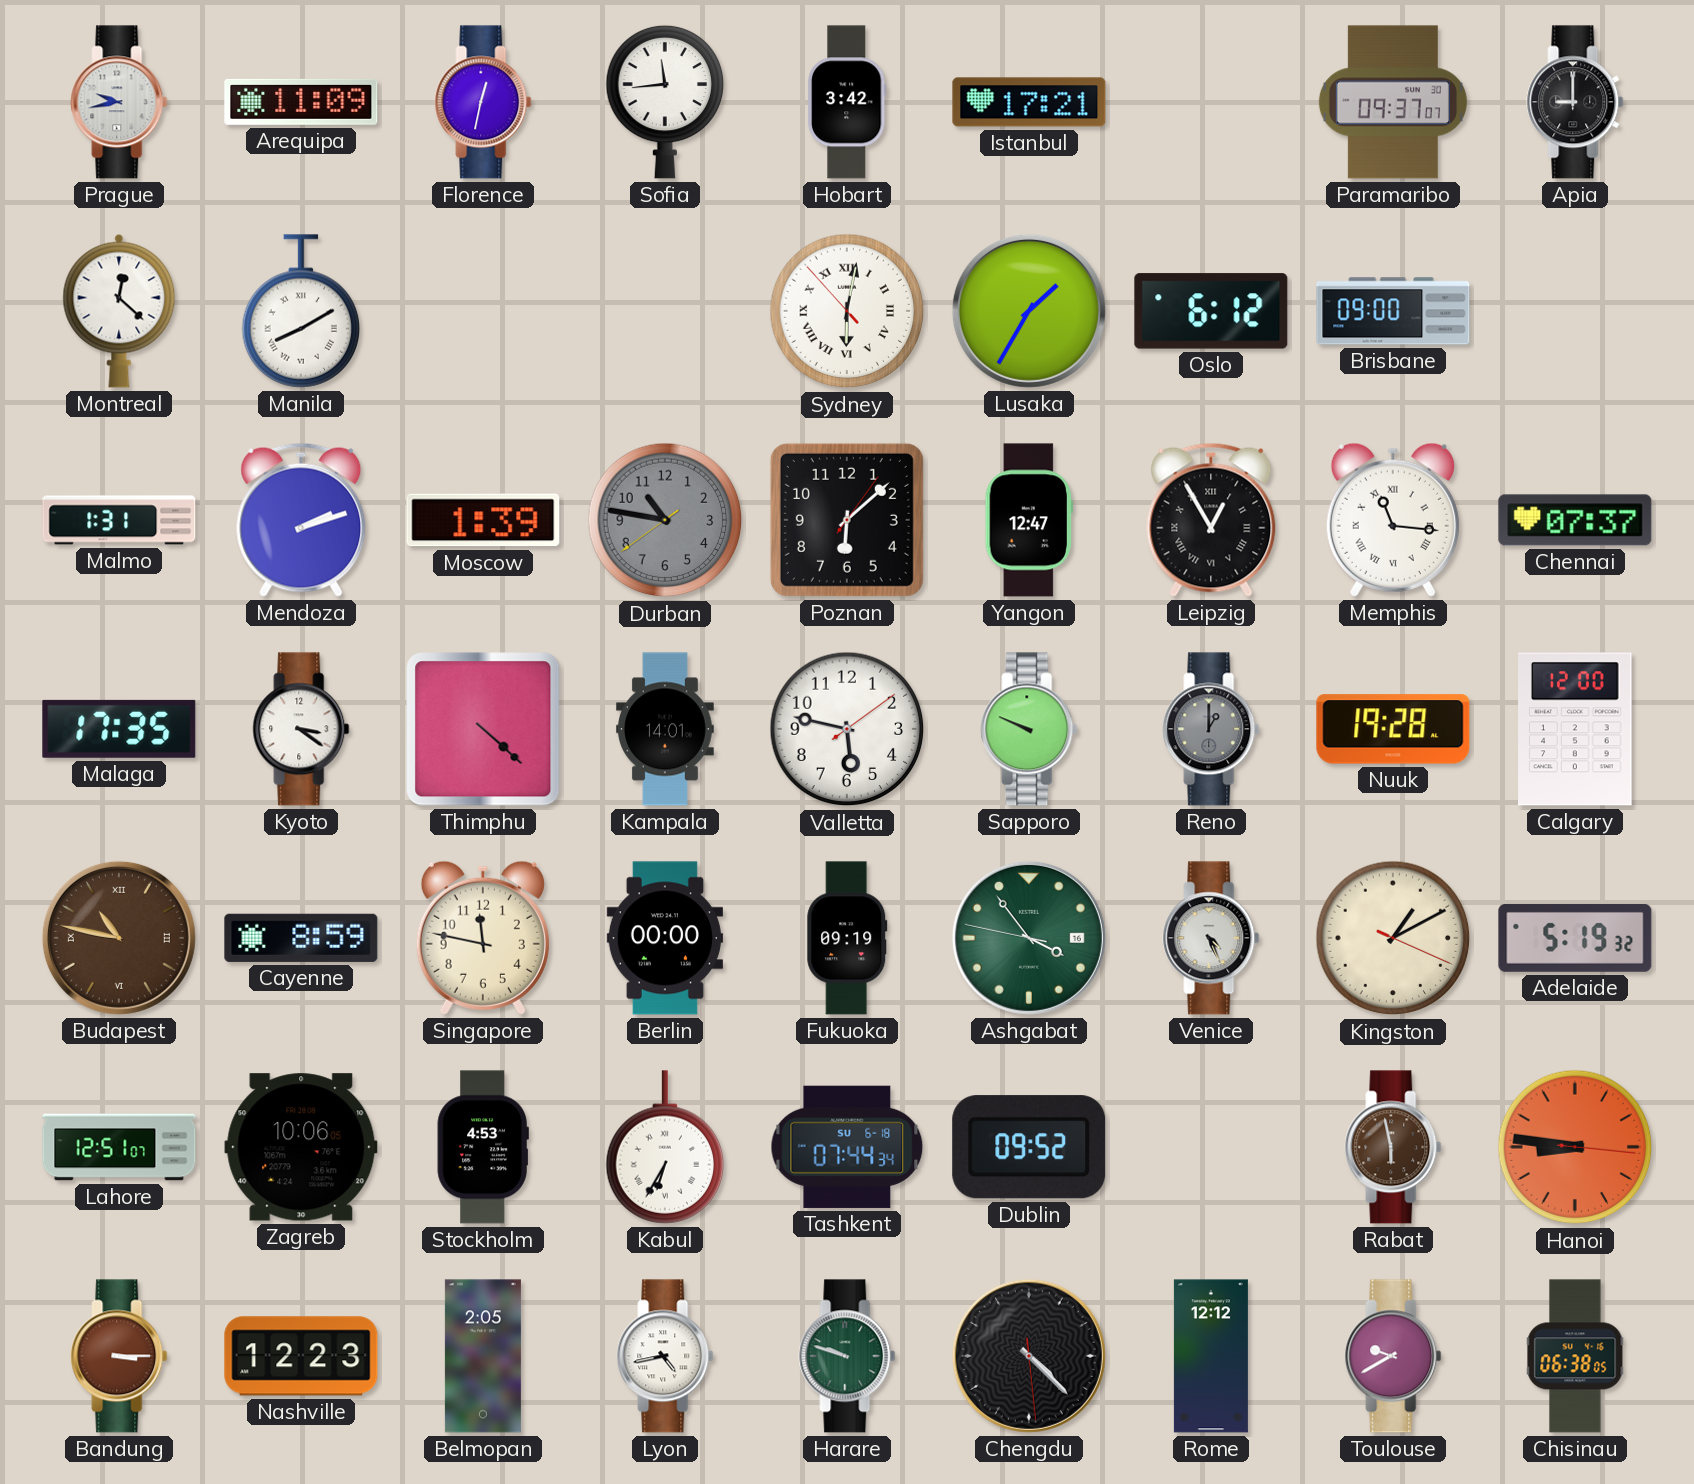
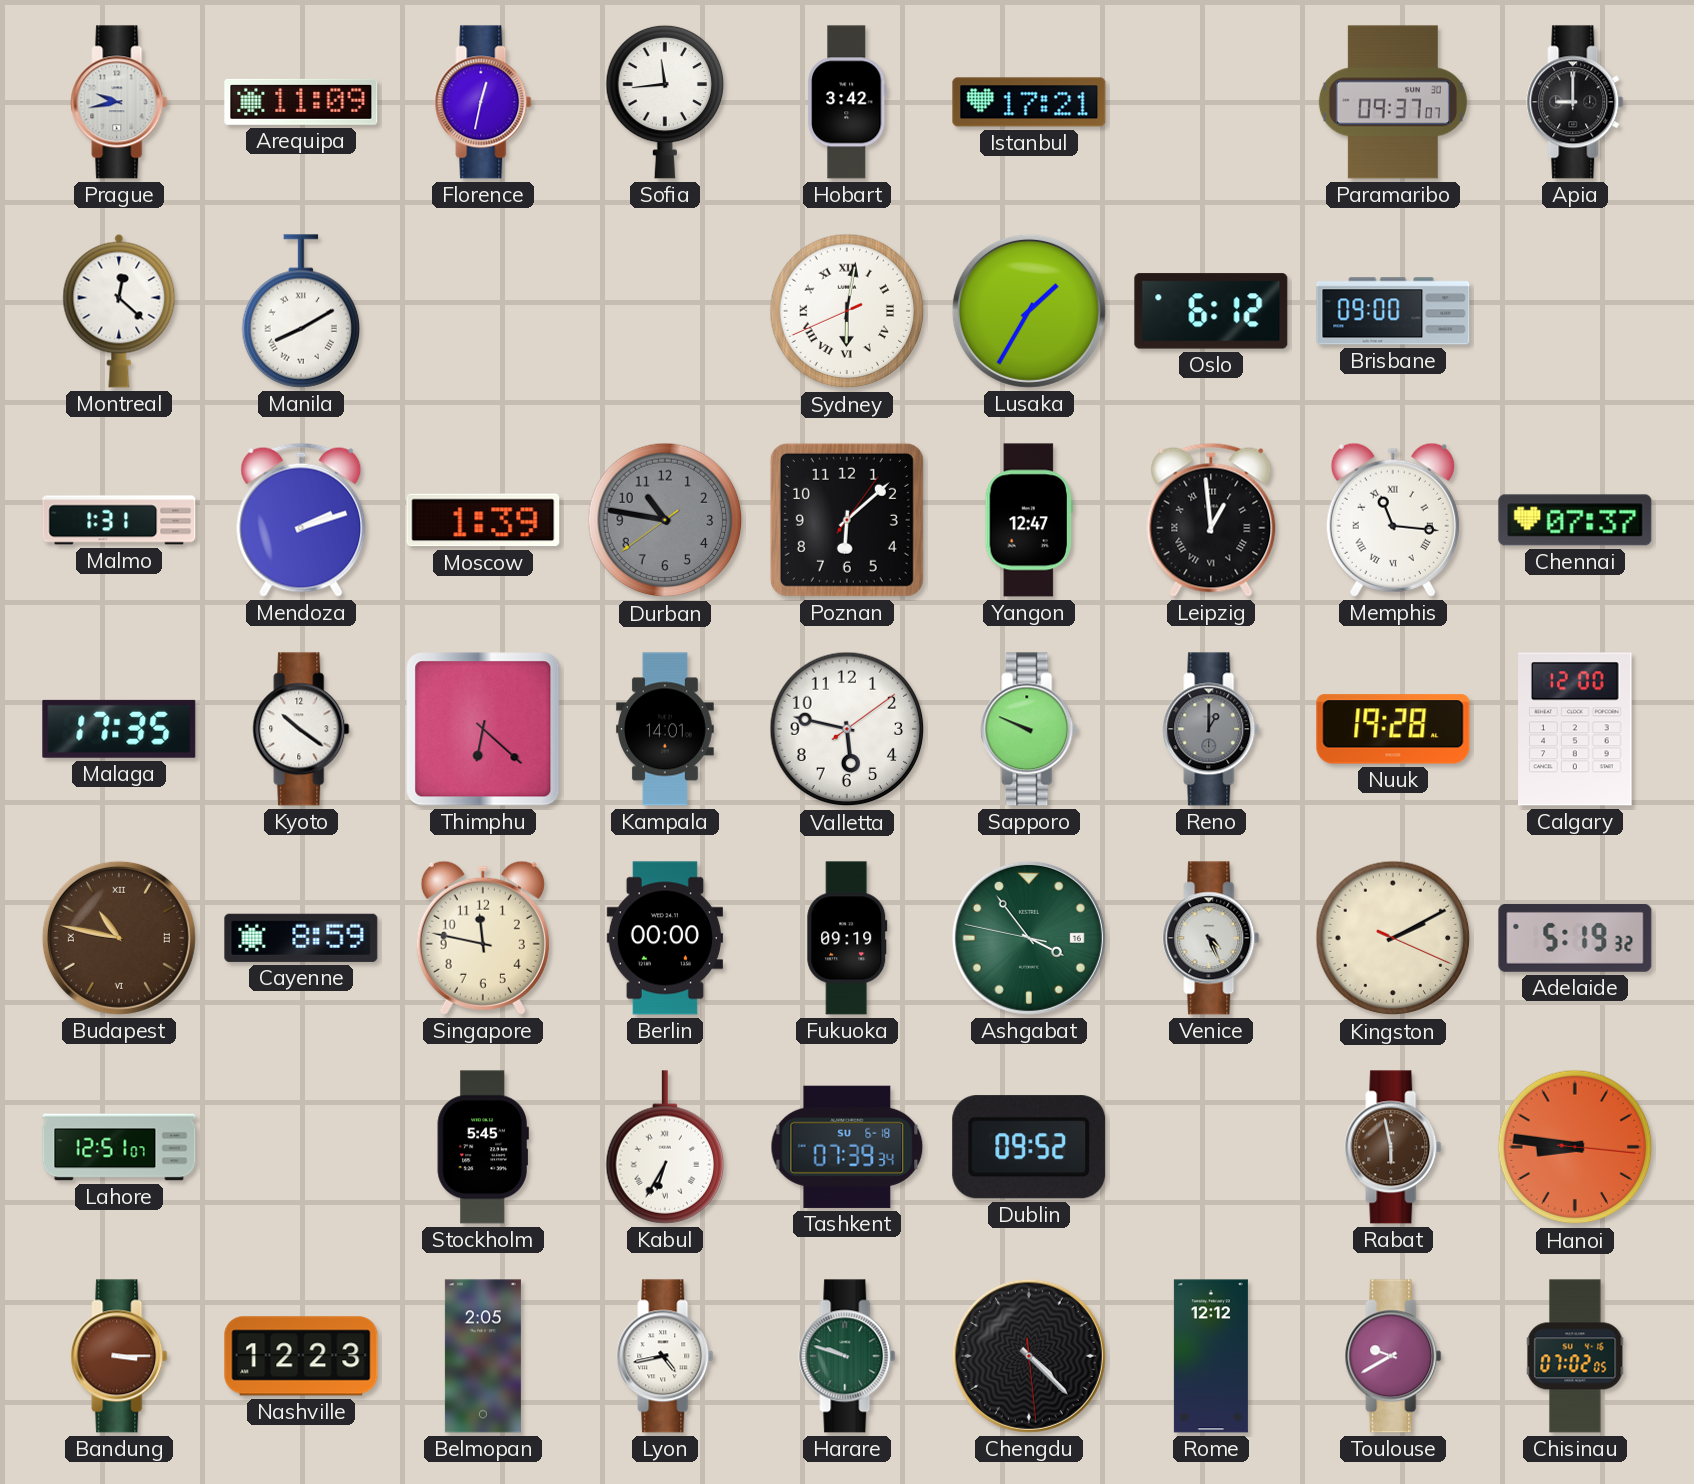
Sydney: 6:01:53 -> 6:01:41
Leipzig: 12:55 -> 12:59
Kyoto: 3:21 -> 10:21
Thimphu: 4:22 -> 6:22
Kingston: 1:10 -> 2:10
Zagreb: 10:06 -> none
Stockholm: 4:53 -> 5:45
Tashkent: 07:44 -> 07:39
Chisinau: 06:38 -> 07:02
